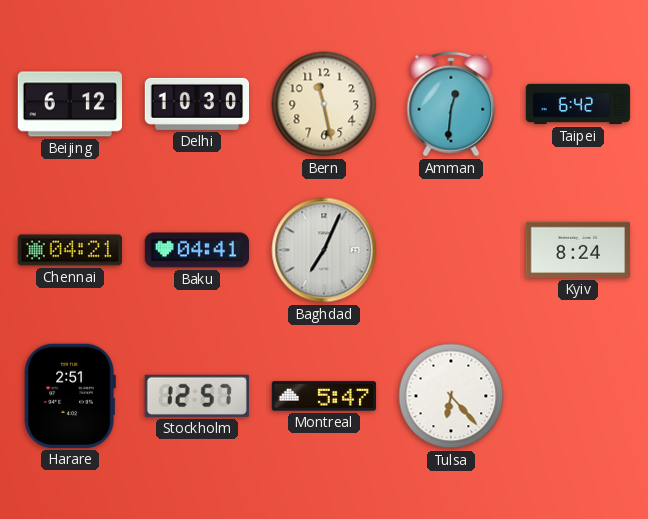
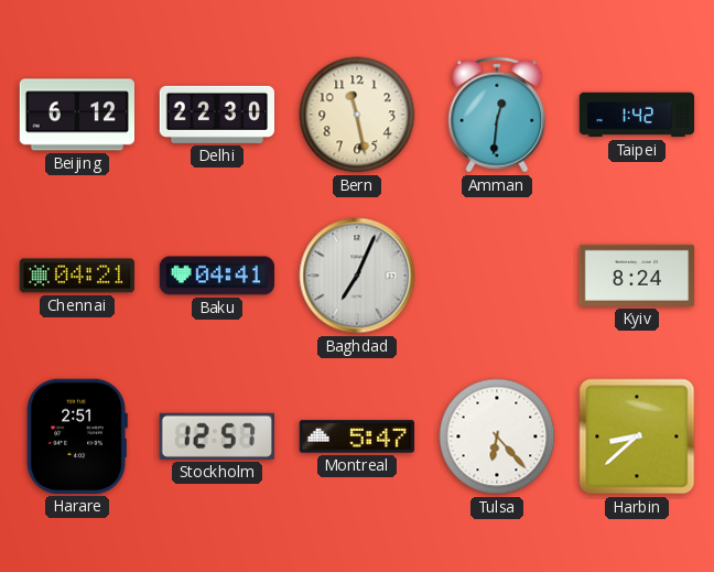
Delhi: 10:30 -> 22:30
Taipei: 6:42 -> 1:42
Harbin: none -> 8:38
